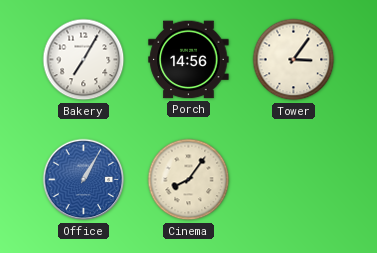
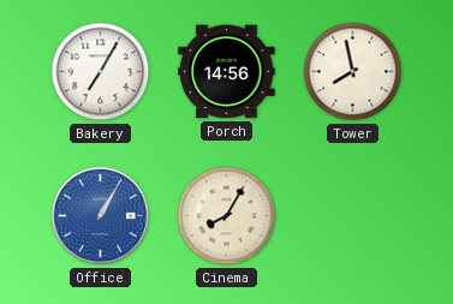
Tower: 3:06 -> 7:58
Cinema: 8:06 -> 8:05
